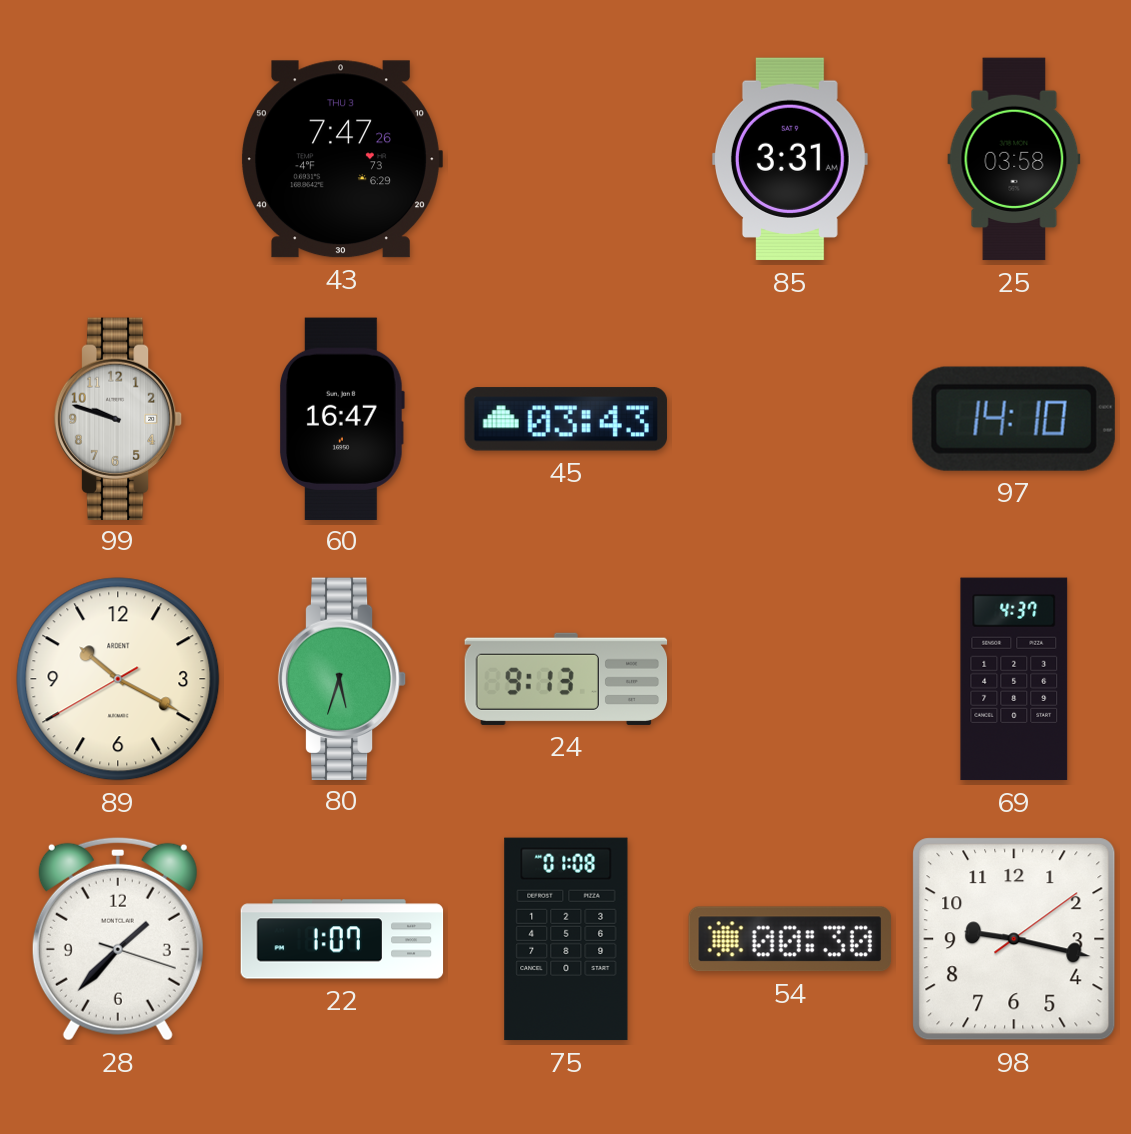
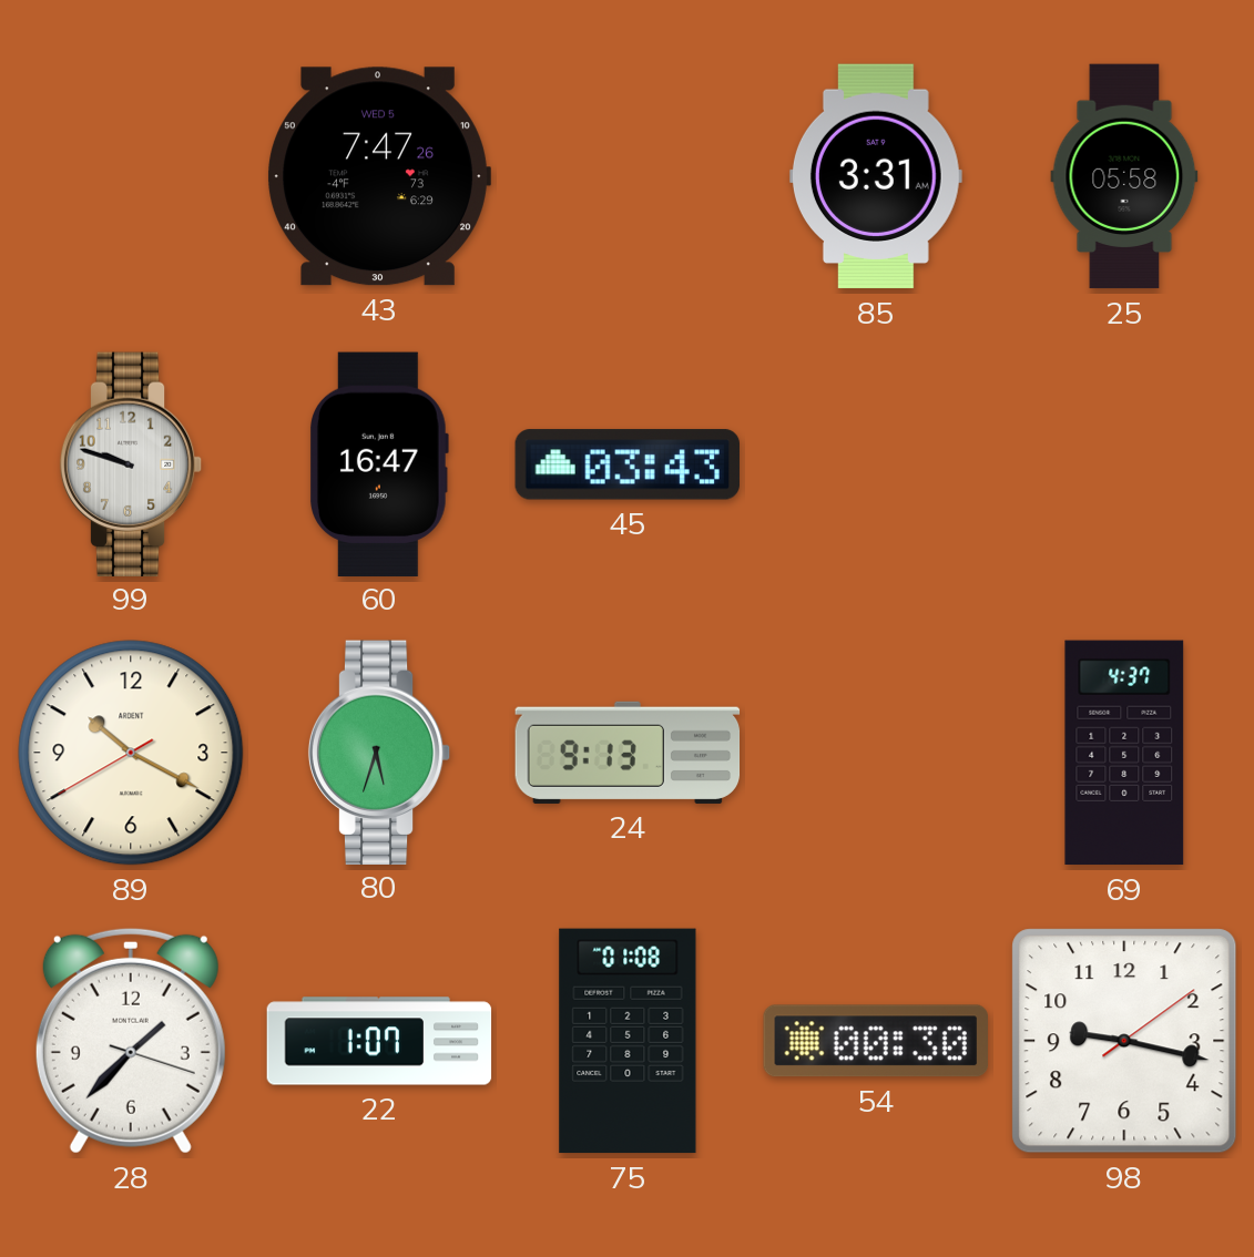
43 date: THU 3 -> WED 5
25: 03:58 -> 05:58
97: 14:10 -> none
